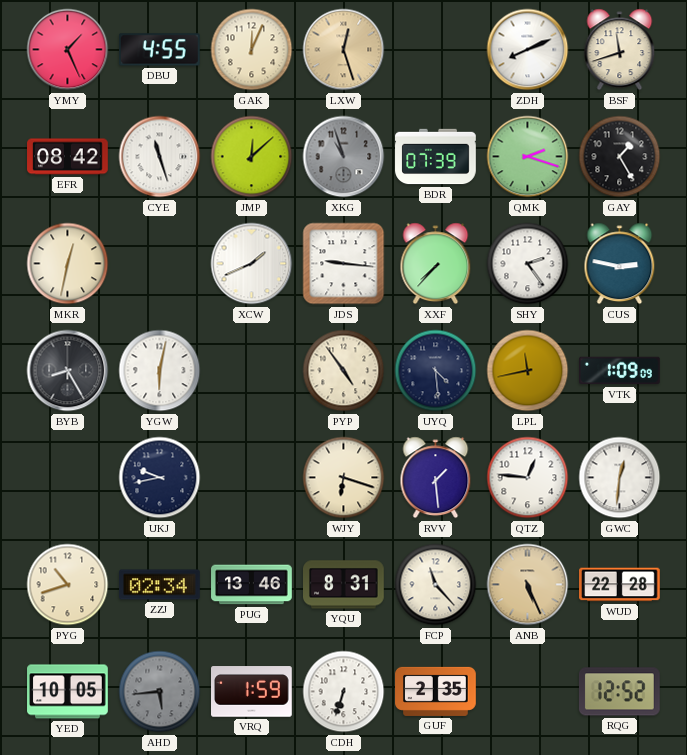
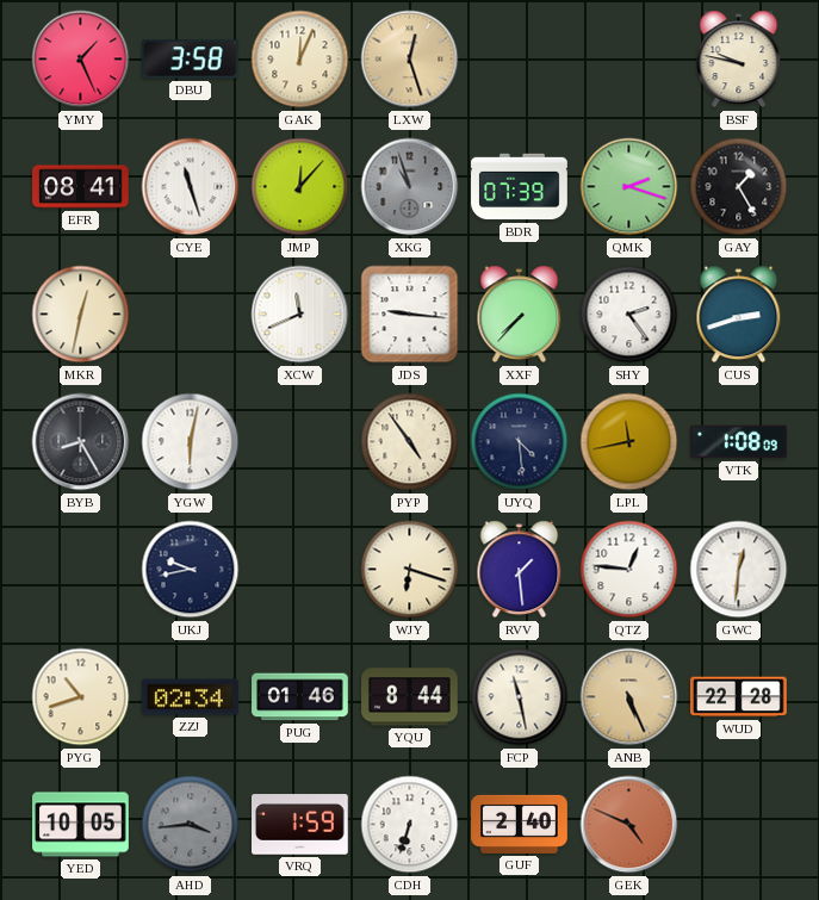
DBU: 4:55 -> 3:58
ZDH: 8:11 -> none
BSF: 11:42 -> 9:47
EFR: 08:42 -> 08:41
JMP: 12:08 -> 12:07
XCW: 1:41 -> 11:41
CUS: 2:47 -> 2:42
VTK: 1:09 -> 1:08
PUG: 13:46 -> 01:46
YQU: 8:31 -> 8:44
FCP: 11:23 -> 11:28
AHD: 5:44 -> 3:44
GUF: 2:35 -> 2:40
GEK: none -> 4:49
RQG: 12:52 -> none
